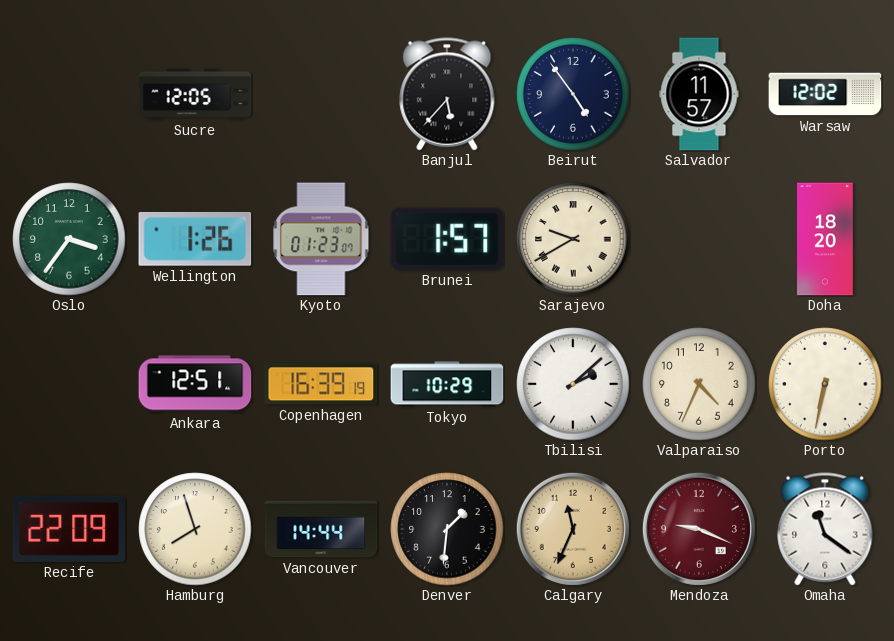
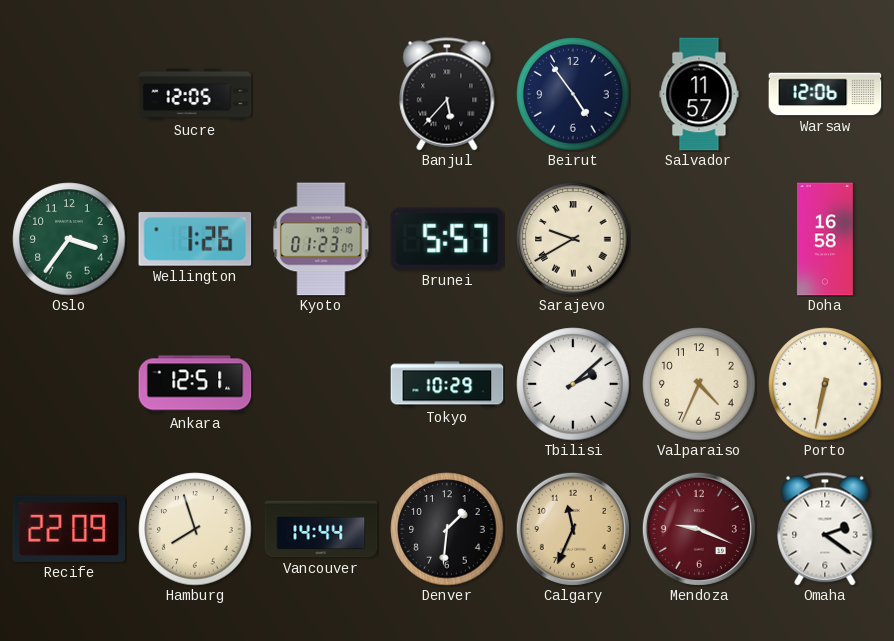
Warsaw: 12:02 -> 12:06
Brunei: 1:57 -> 5:57
Doha: 18:20 -> 16:58
Copenhagen: 16:39 -> none
Omaha: 11:21 -> 2:21
